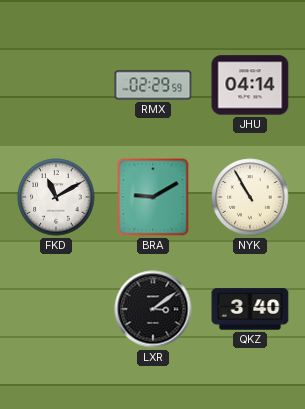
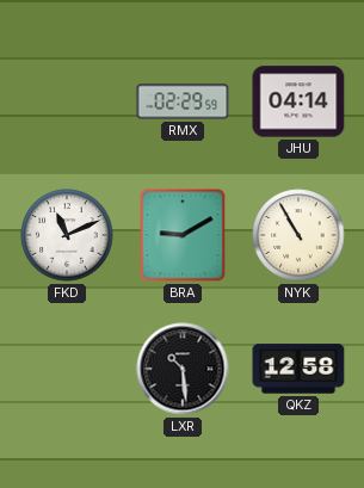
FKD: 11:10 -> 11:11
LXR: 3:09 -> 10:29
QKZ: 3:40 -> 12:58
